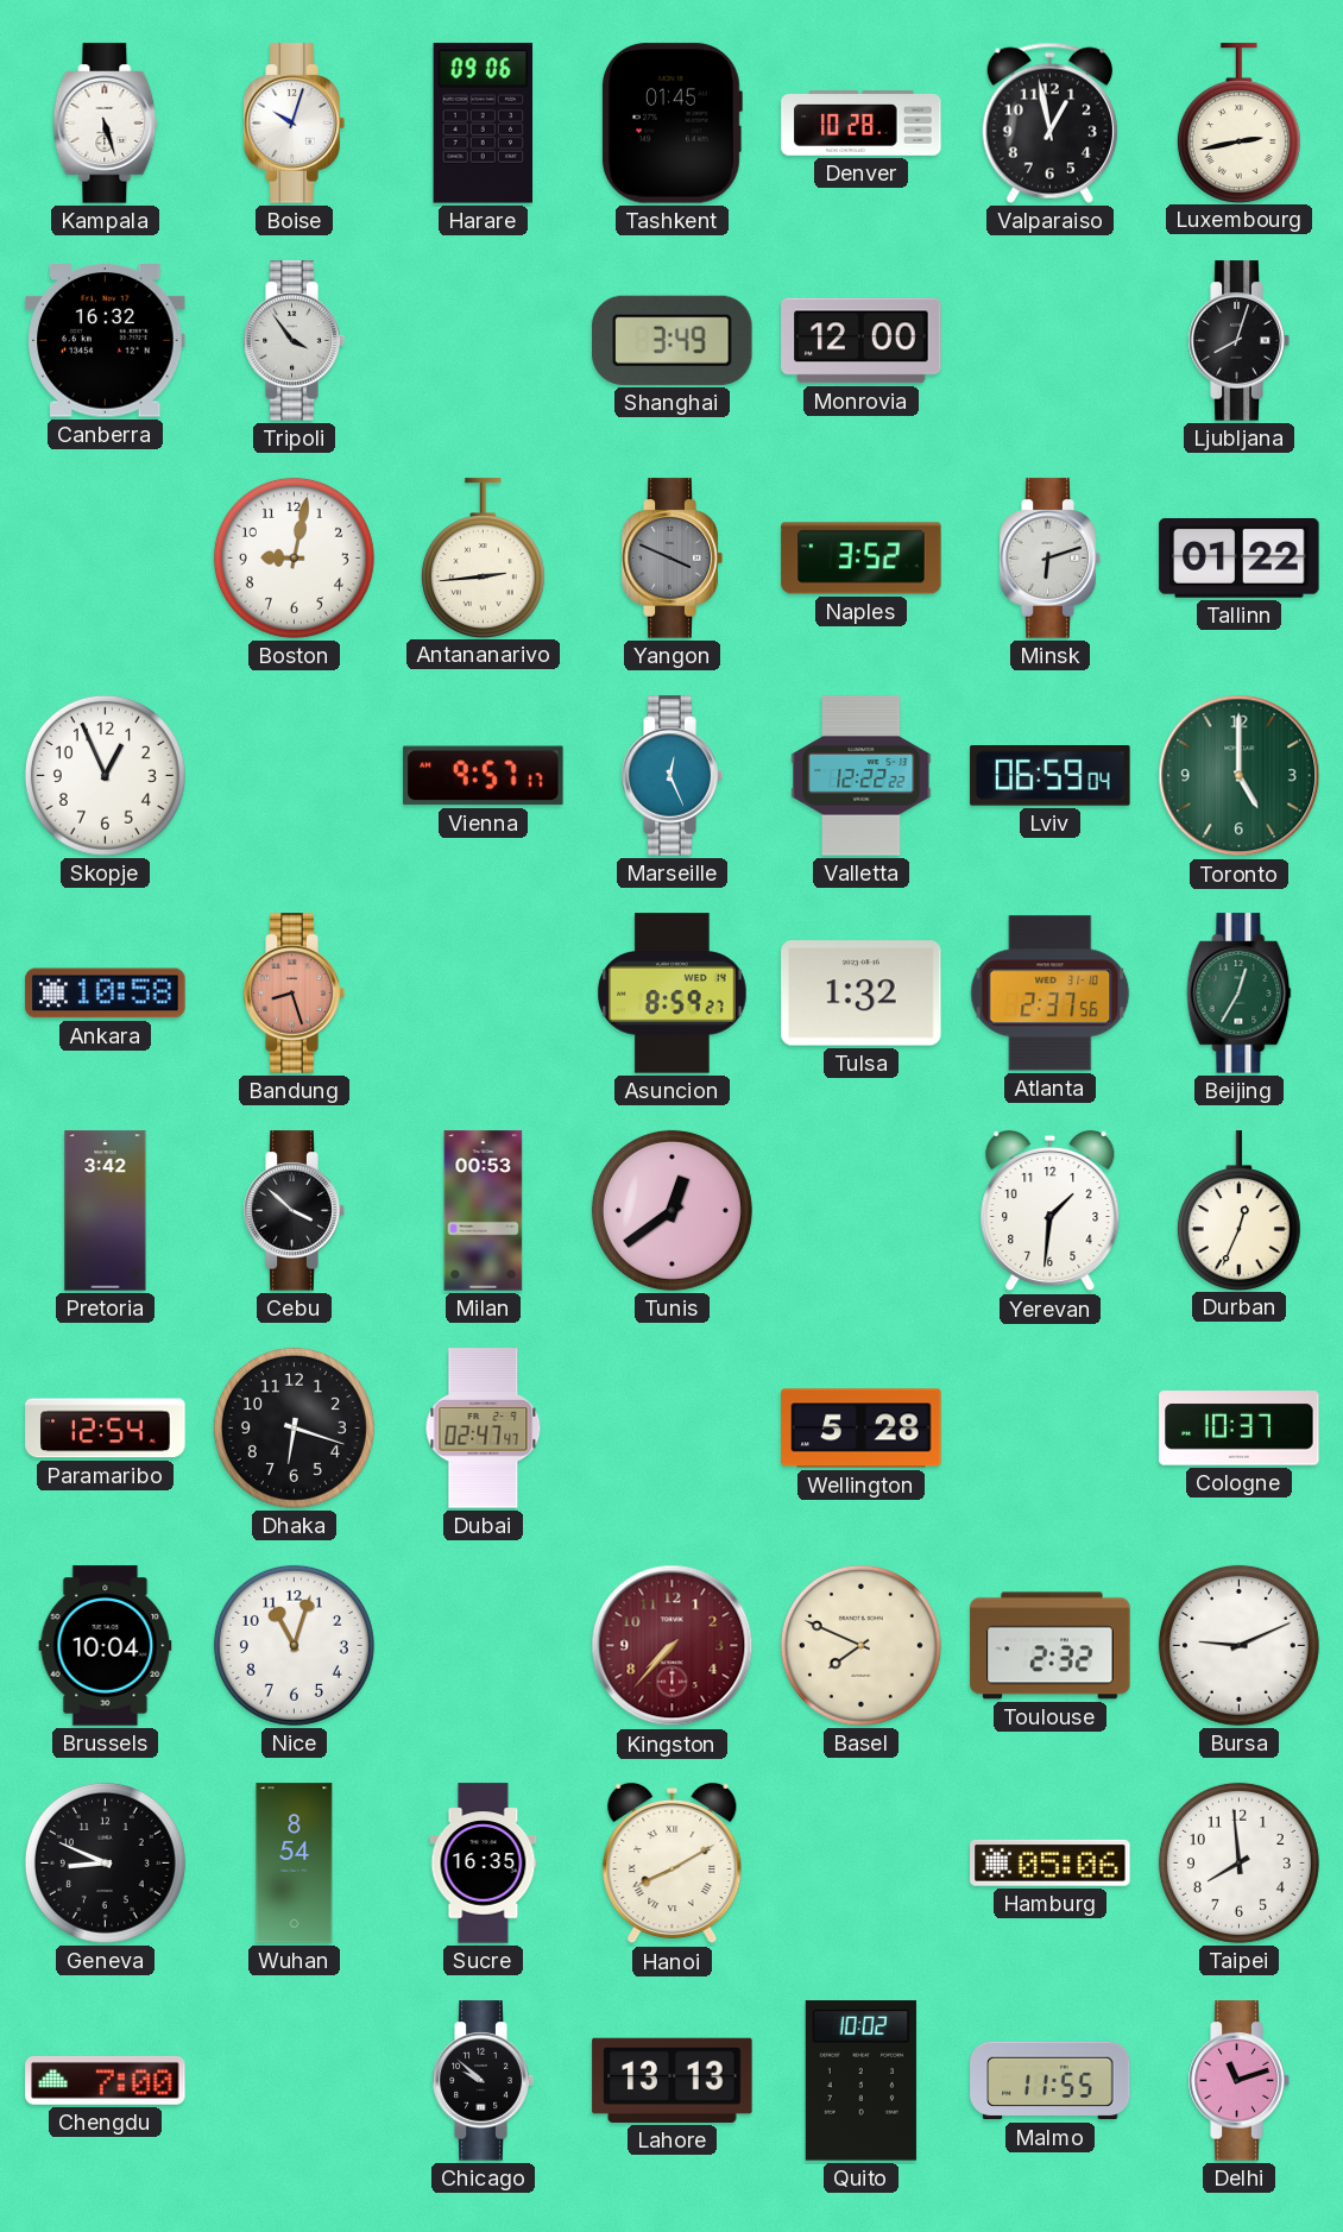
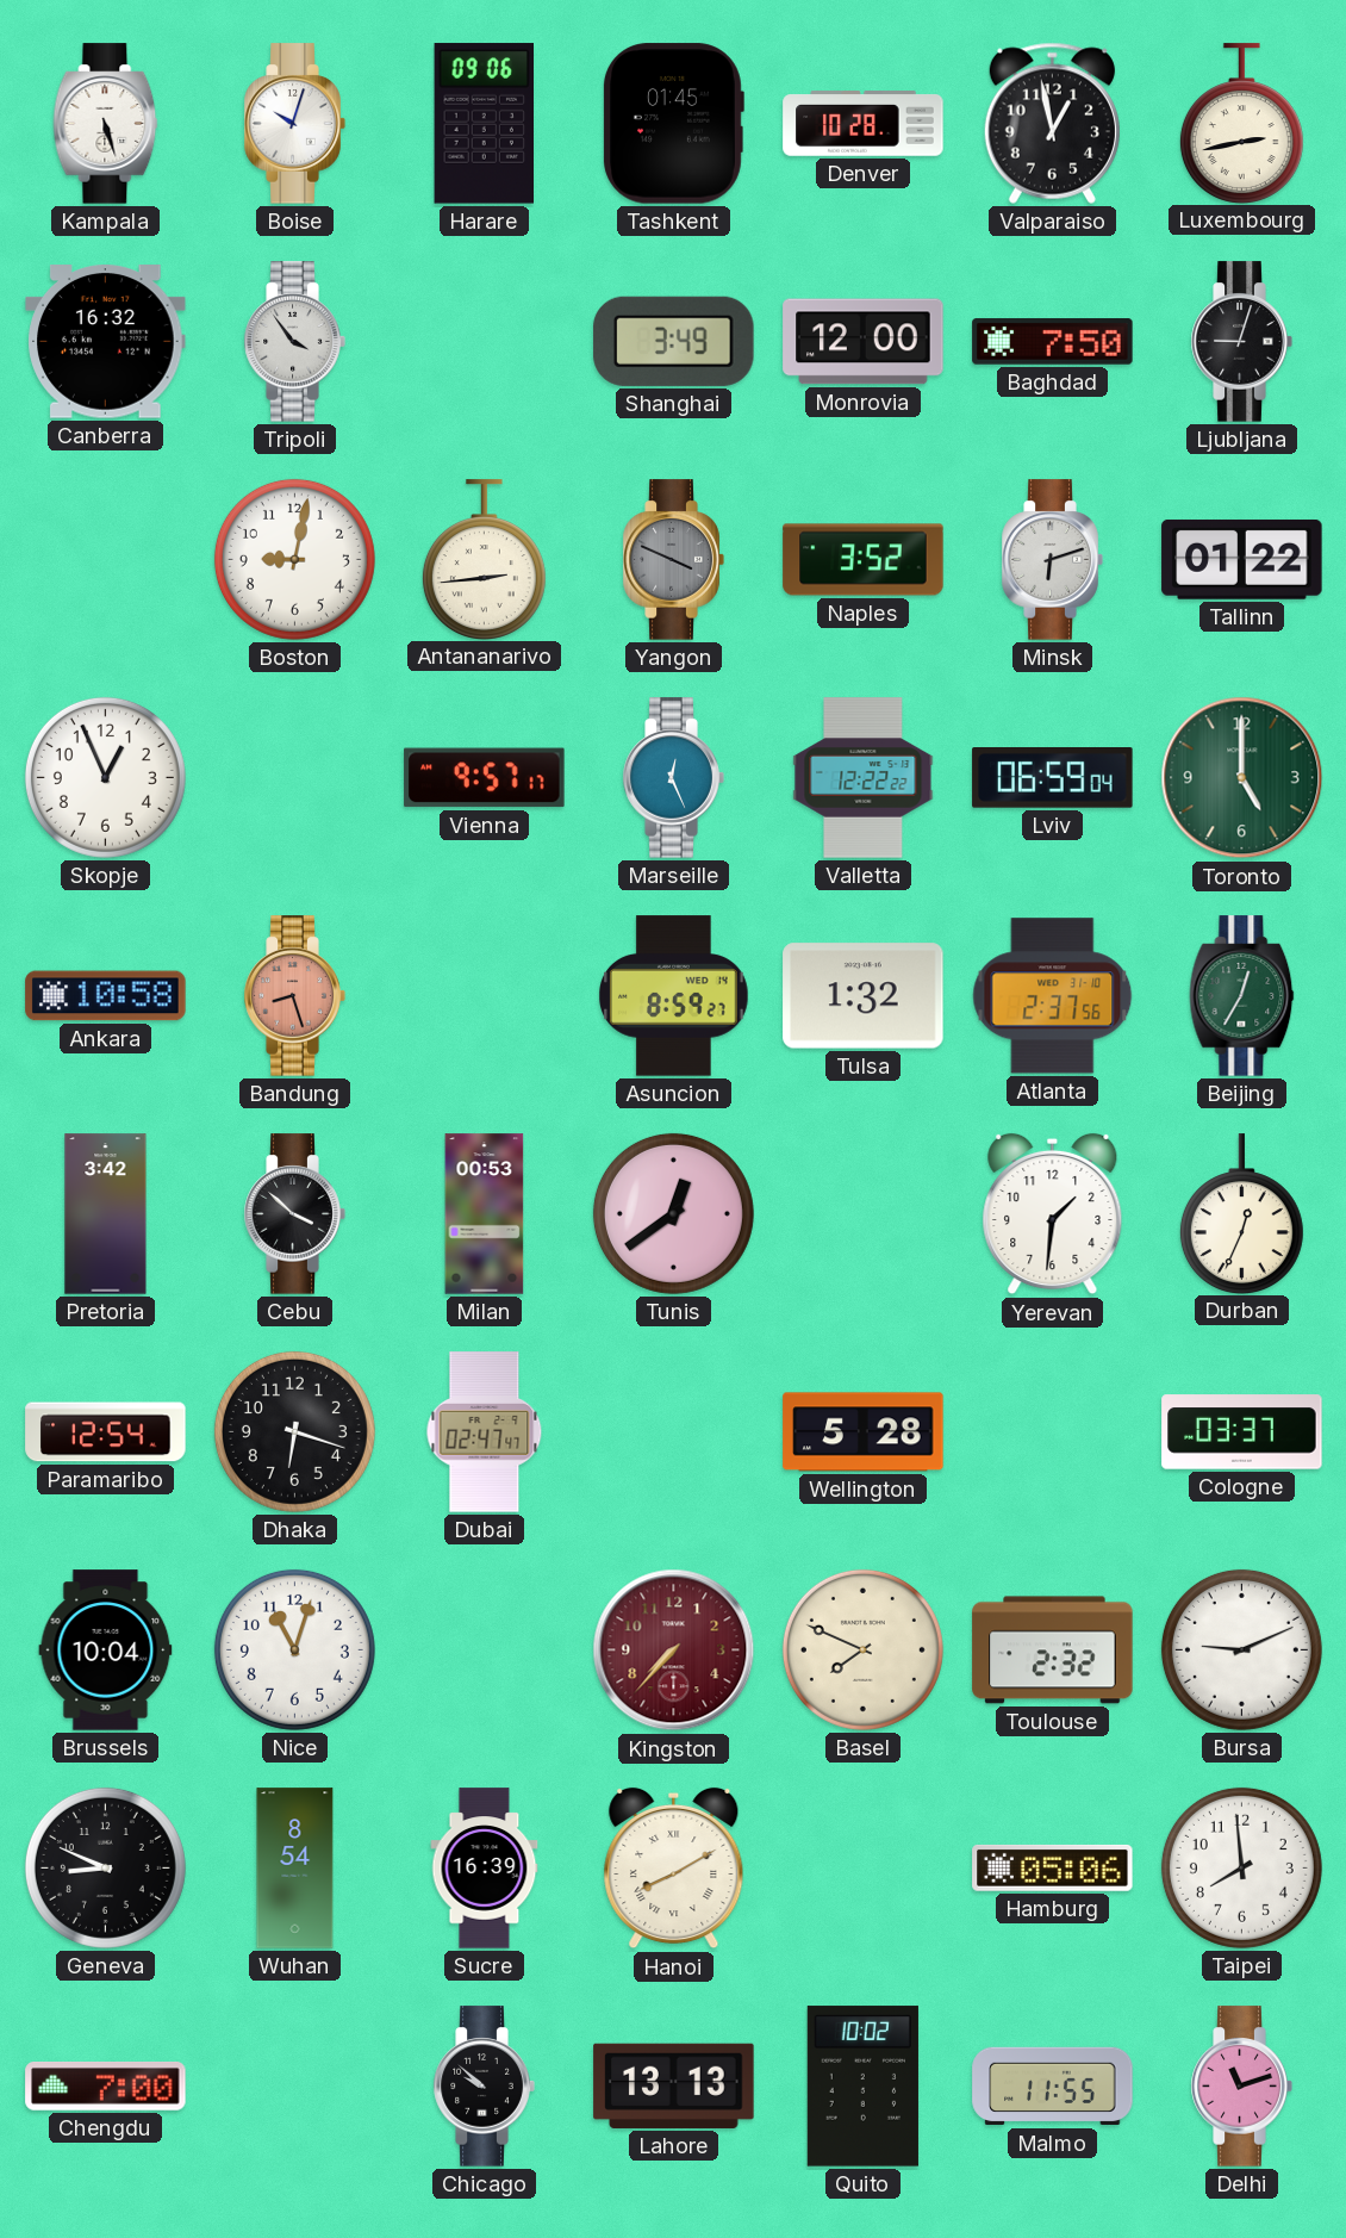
Baghdad: none -> 7:50
Ljubljana: 8:03 -> 9:03
Cologne: 10:37 -> 03:37
Sucre: 16:35 -> 16:39
